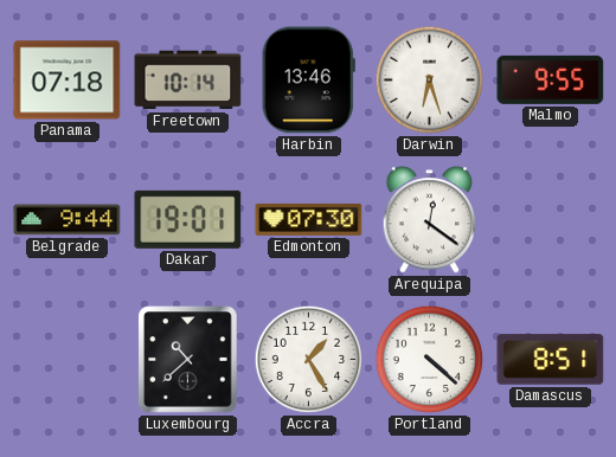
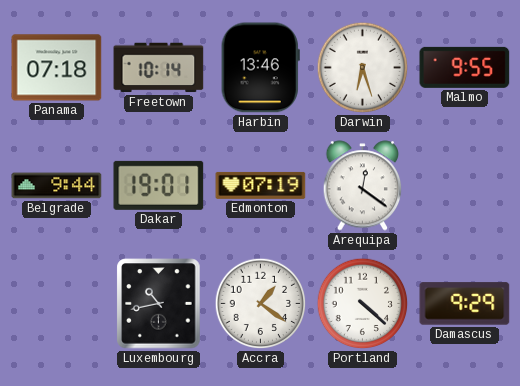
Edmonton: 07:30 -> 07:19
Luxembourg: 10:38 -> 10:43
Accra: 1:25 -> 1:21
Damascus: 8:51 -> 9:29
